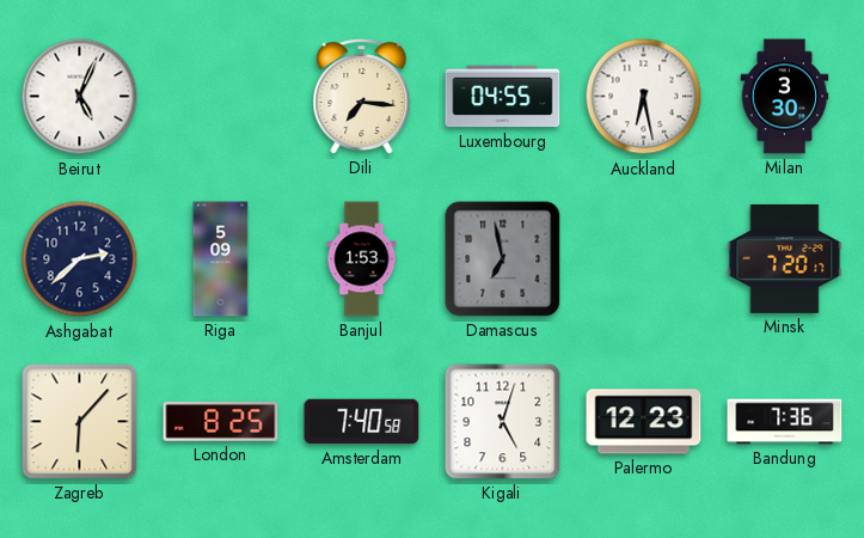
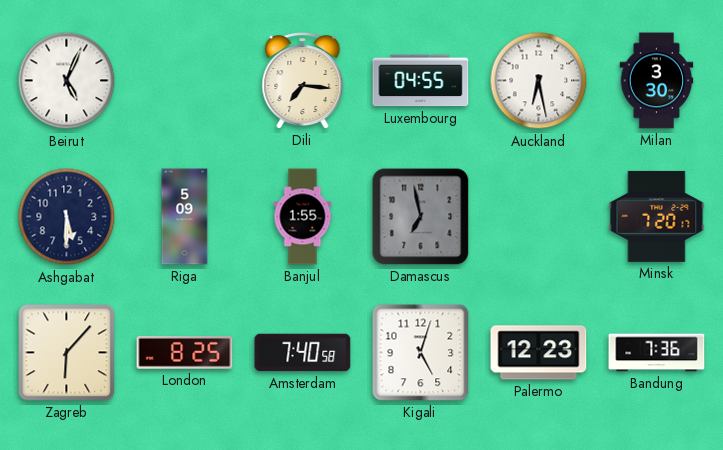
Ashgabat: 2:38 -> 5:30
Banjul: 1:53 -> 1:55
